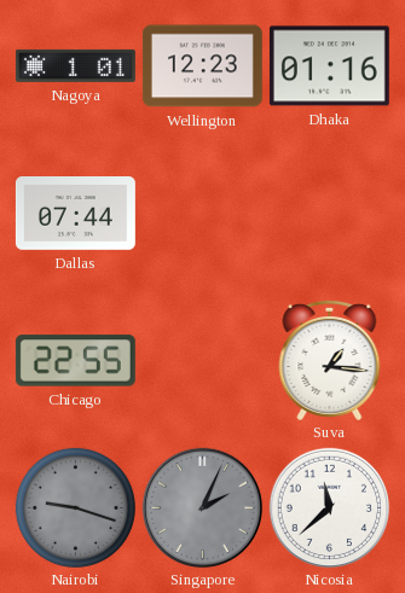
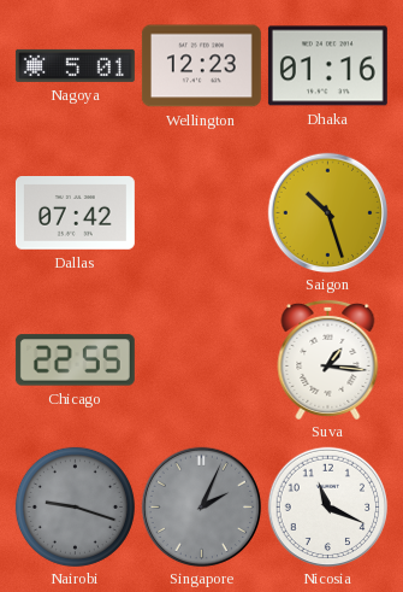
Nagoya: 1:01 -> 5:01
Dallas: 07:44 -> 07:42
Saigon: none -> 10:27
Nicosia: 11:38 -> 11:19
